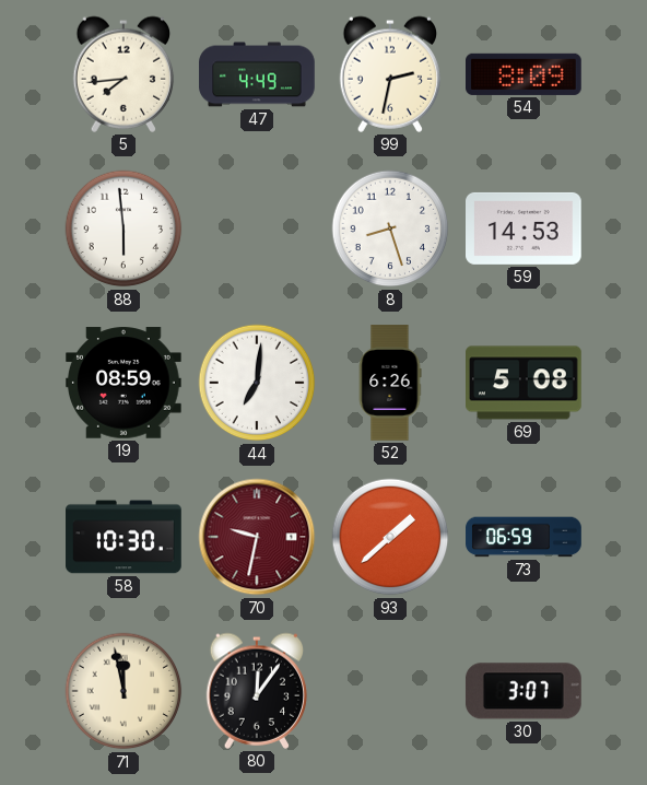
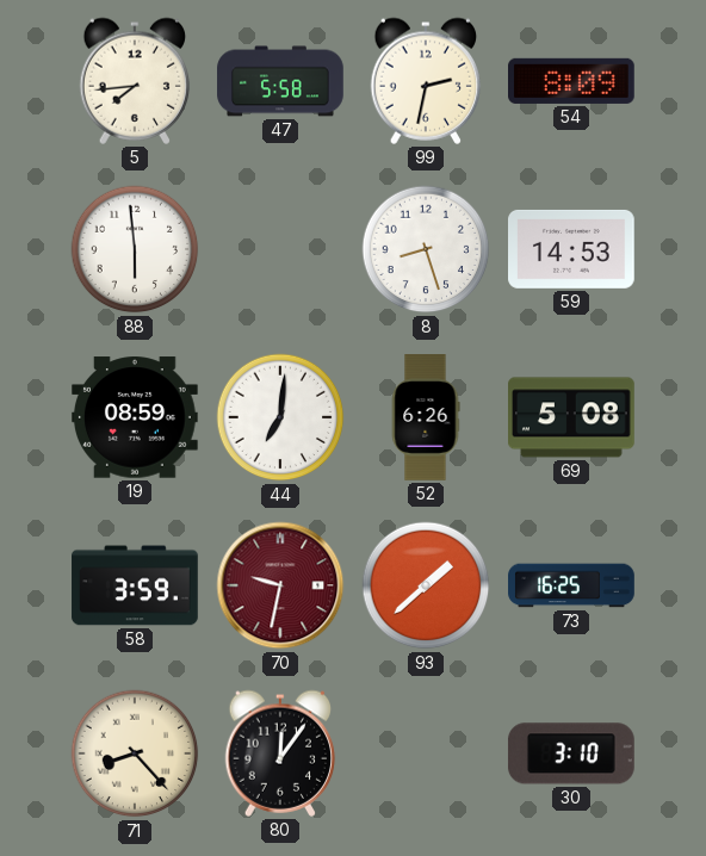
47: 4:49 -> 5:58
58: 10:30 -> 3:59
73: 06:59 -> 16:25
71: 11:58 -> 8:23
30: 3:07 -> 3:10
